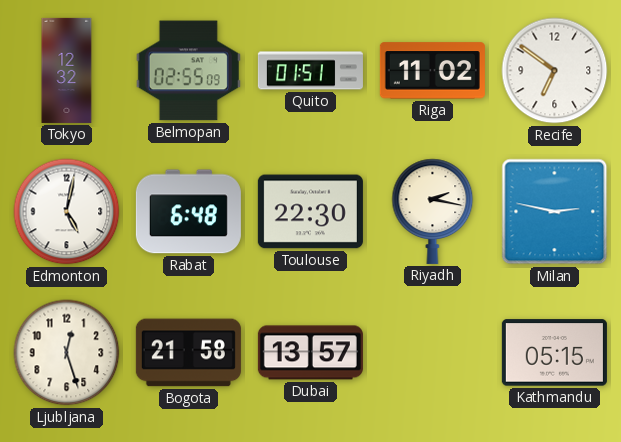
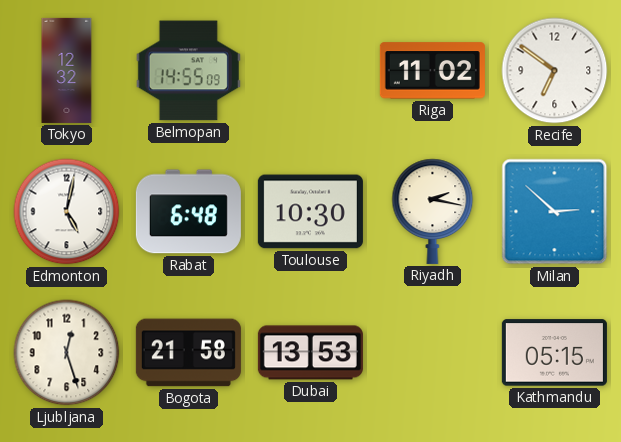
Belmopan: 02:55 -> 14:55
Quito: 01:51 -> none
Toulouse: 22:30 -> 10:30
Milan: 2:47 -> 2:52
Dubai: 13:57 -> 13:53
